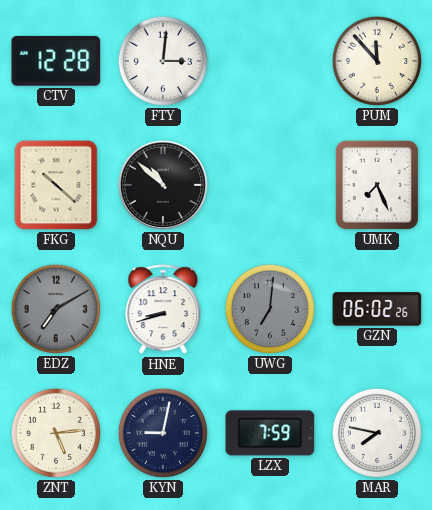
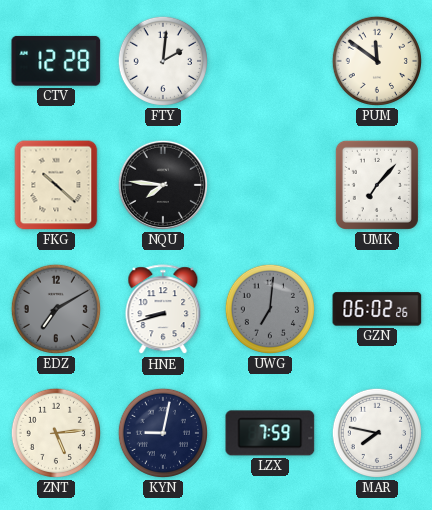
FTY: 3:01 -> 2:01
PUM: 11:53 -> 11:51
NQU: 10:52 -> 7:46
UMK: 7:26 -> 7:07
